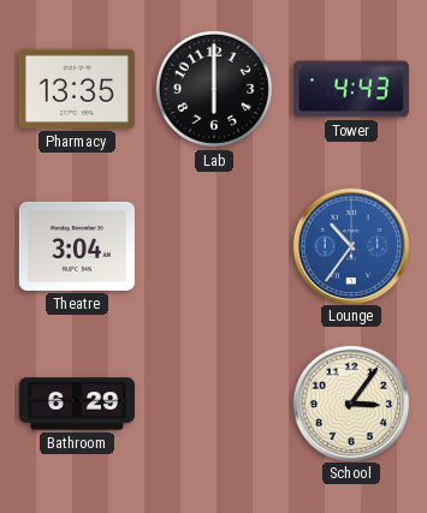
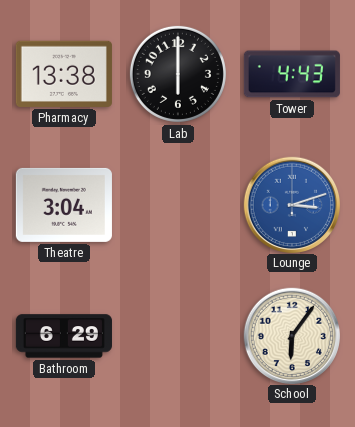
Pharmacy: 13:35 -> 13:38
Lounge: 10:36 -> 3:12
School: 3:06 -> 6:06
